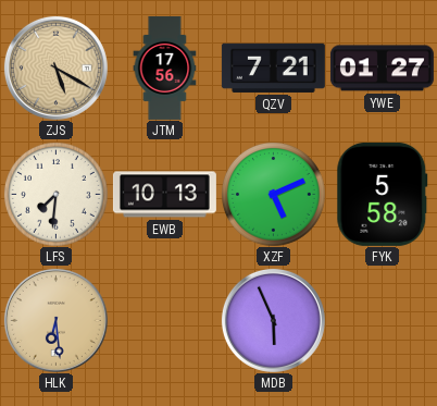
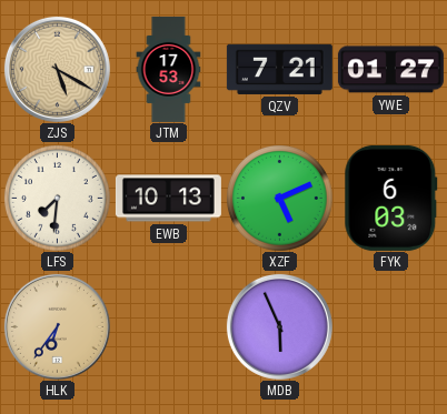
JTM: 17:56 -> 17:53
FYK: 5:58 -> 6:03
HLK: 6:29 -> 6:36
